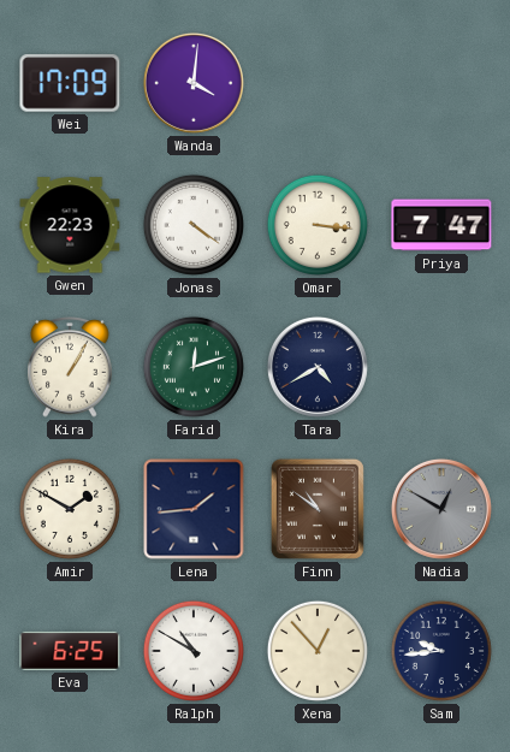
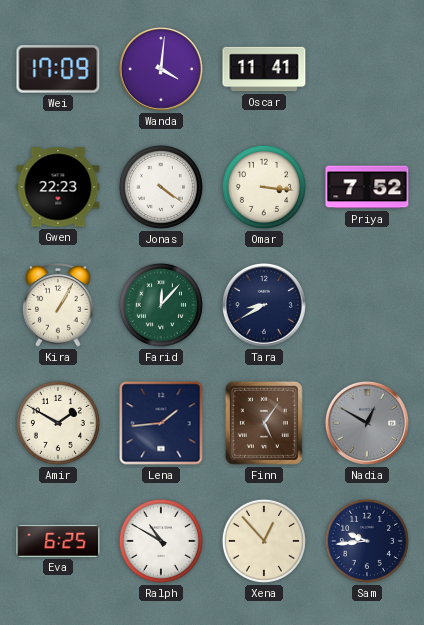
Oscar: none -> 11:41
Priya: 7:47 -> 7:52
Farid: 12:12 -> 12:07
Tara: 4:40 -> 8:40
Finn: 10:51 -> 5:06
